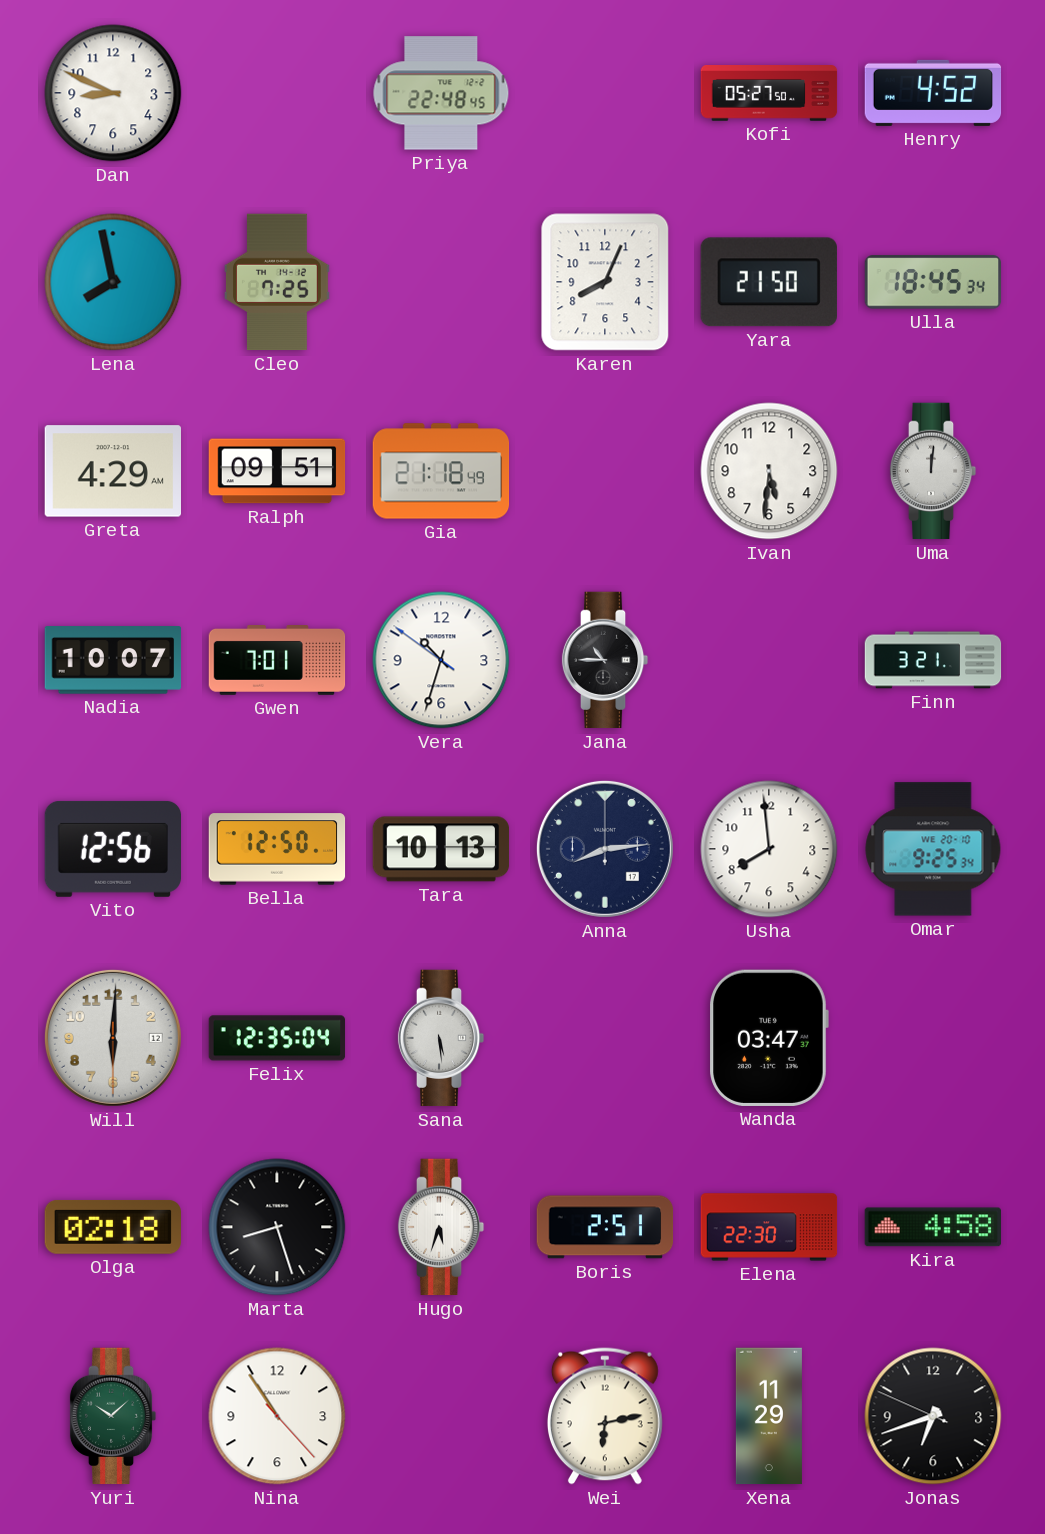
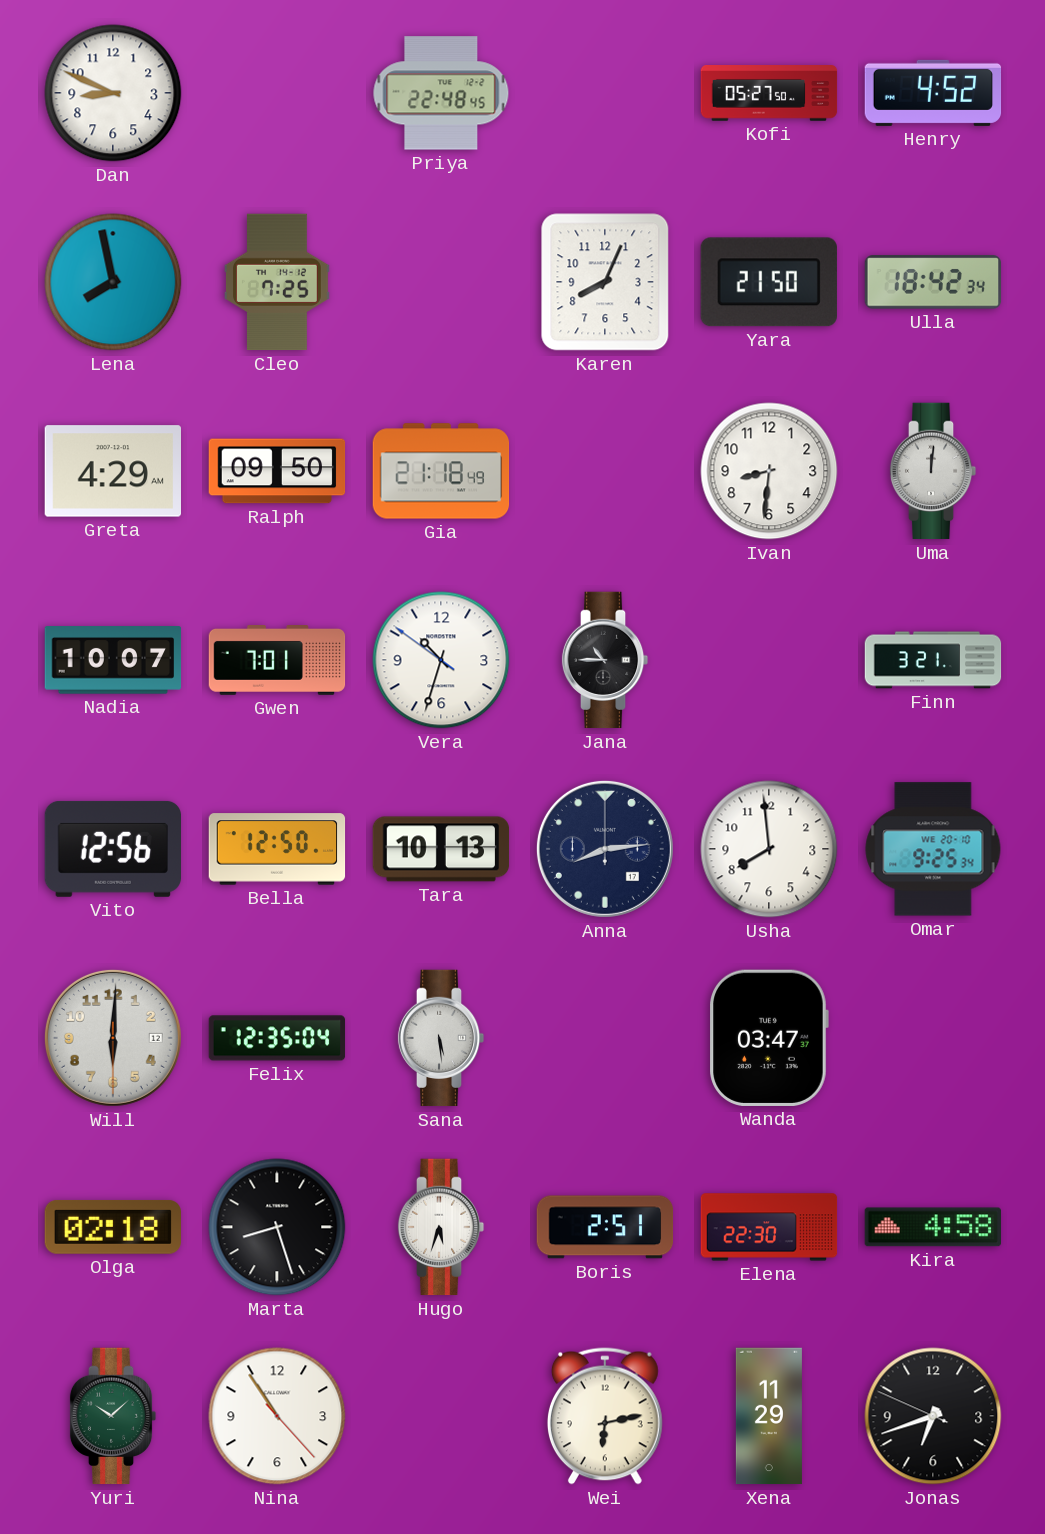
Ulla: 18:45 -> 18:42
Ralph: 09:51 -> 09:50
Ivan: 5:31 -> 8:31
